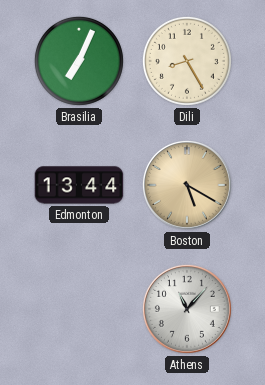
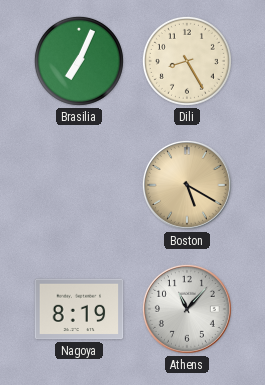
Edmonton: 13:44 -> none
Nagoya: none -> 8:19
